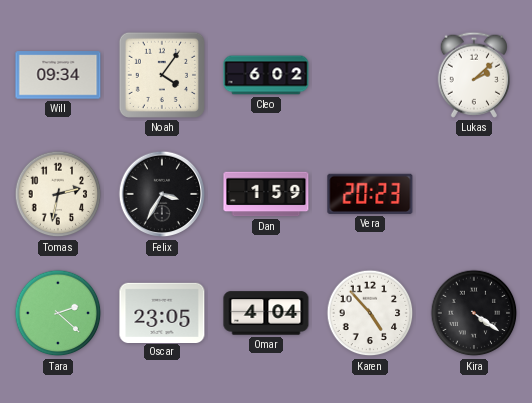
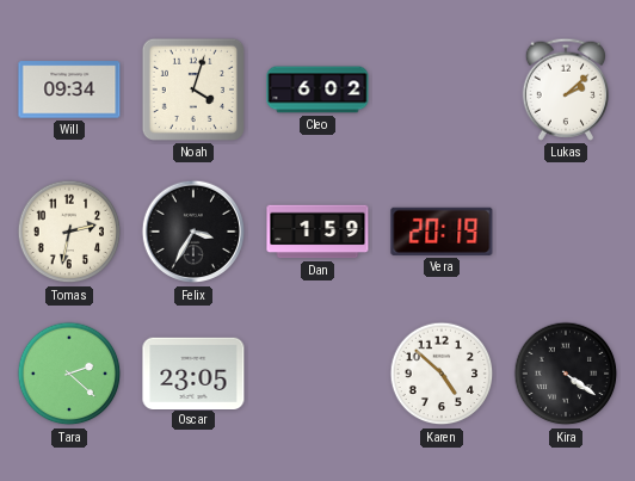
Noah: 4:06 -> 4:03
Vera: 20:23 -> 20:19
Omar: 4:04 -> none
Karen: 4:53 -> 4:52
